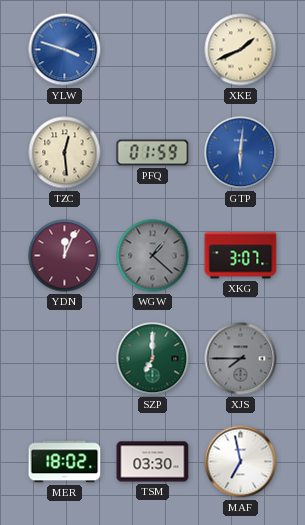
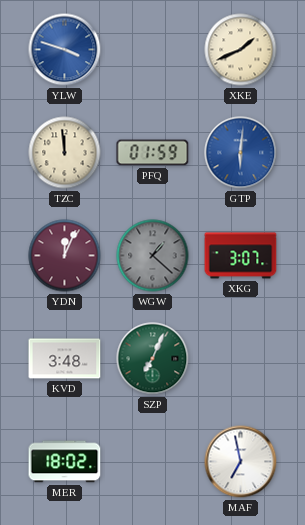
TZC: 12:29 -> 11:59
KVD: none -> 3:48
SZP: 7:00 -> 7:04
XJS: 7:45 -> none
TSM: 03:30 -> none
